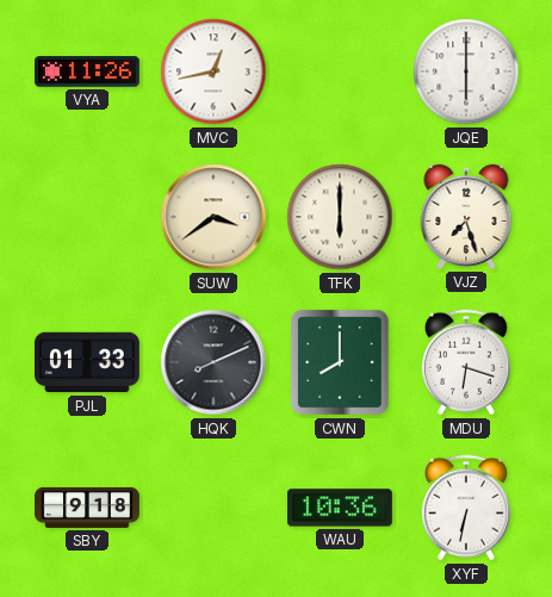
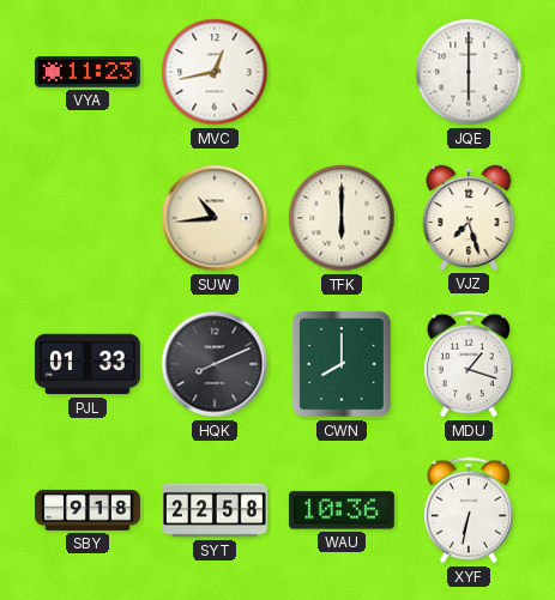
VYA: 11:26 -> 11:23
SUW: 3:39 -> 10:44
MDU: 6:18 -> 1:18
SYT: none -> 22:58
